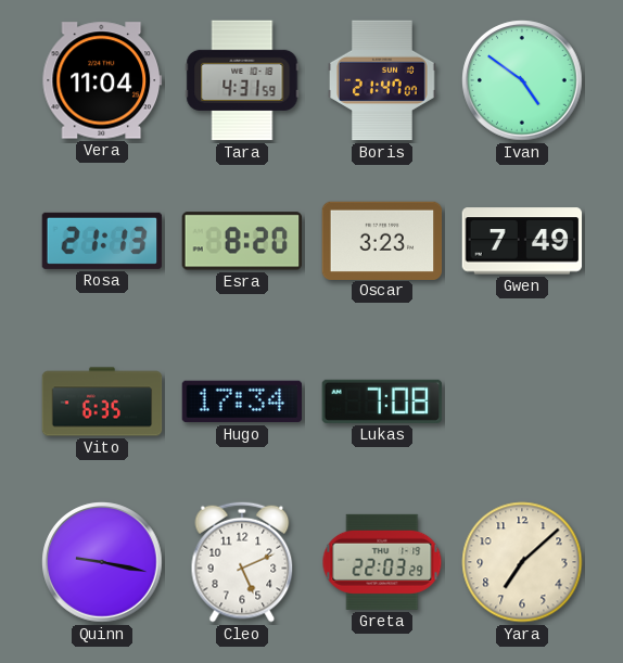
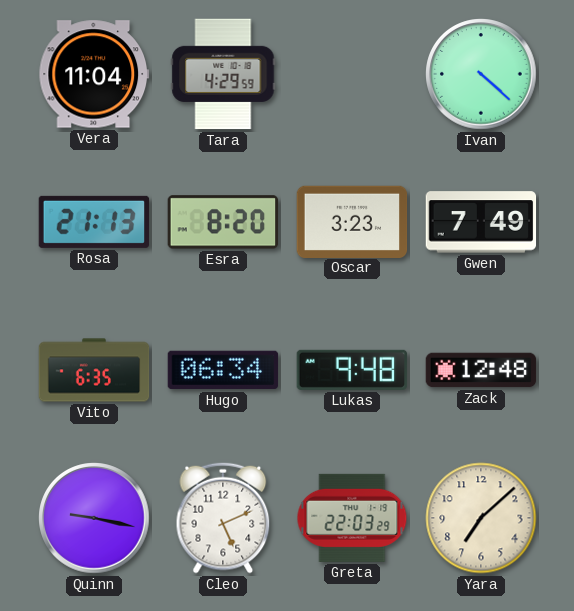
Tara: 4:31 -> 4:29
Boris: 21:47 -> none
Ivan: 4:51 -> 4:22
Hugo: 17:34 -> 06:34
Lukas: 7:08 -> 9:48
Zack: none -> 12:48
